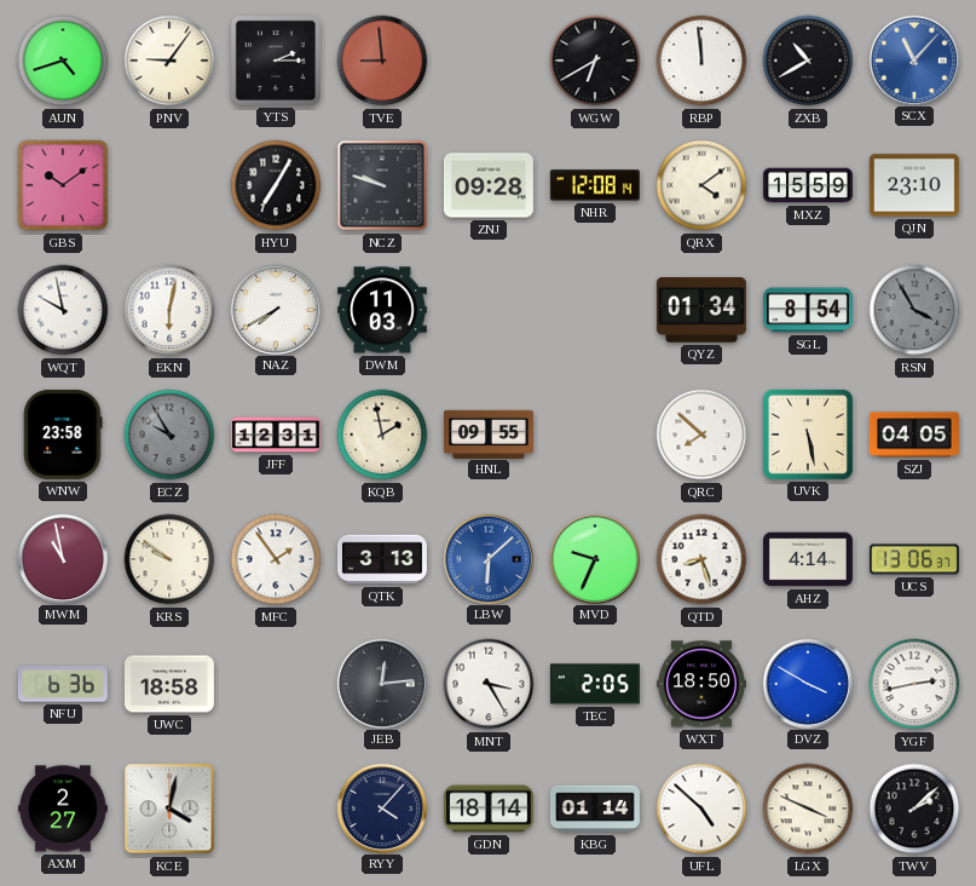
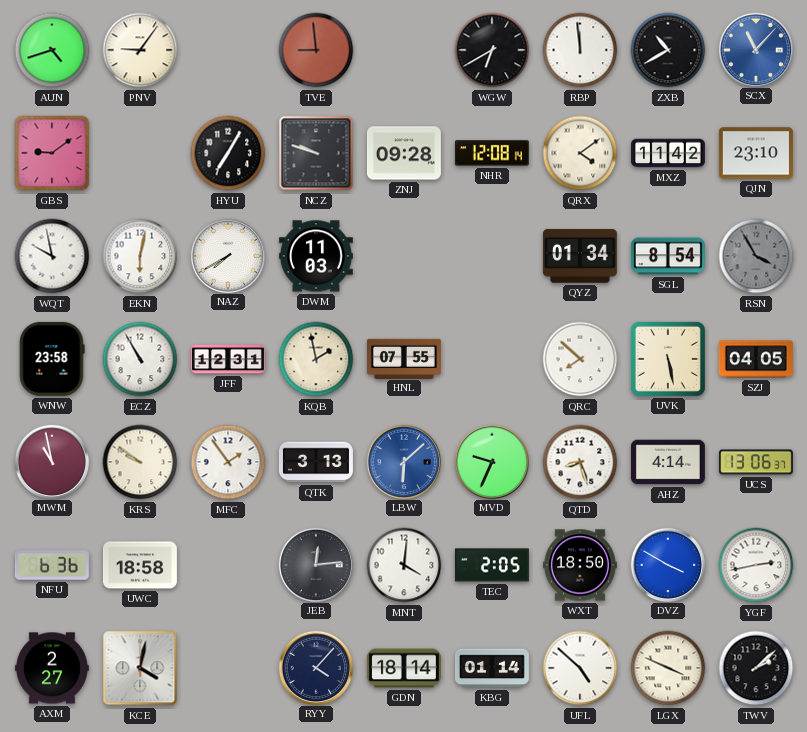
YTS: 2:15 -> none
GBS: 10:09 -> 9:09
MXZ: 15:59 -> 11:42
ECZ: 9:55 -> 10:55
ECZ dial: grey -> white
HNL: 09:55 -> 07:55
MNT: 3:25 -> 4:01
